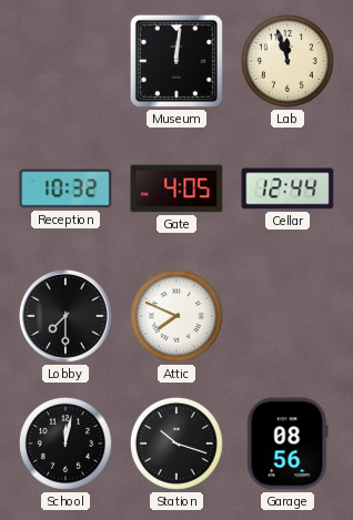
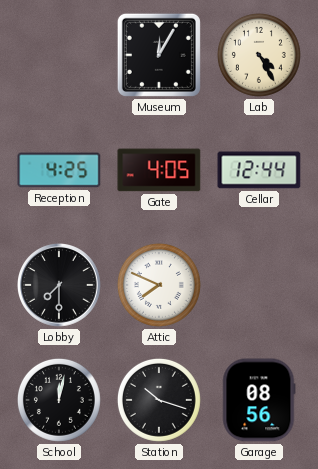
Museum: 12:01 -> 12:05
Lab: 11:57 -> 4:25
Reception: 10:32 -> 4:25
